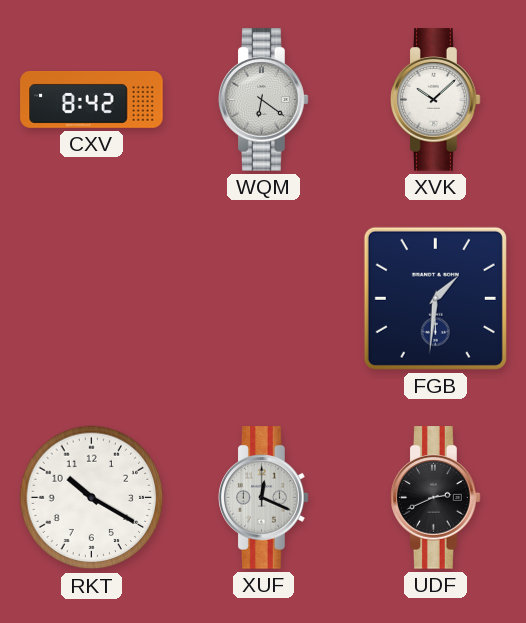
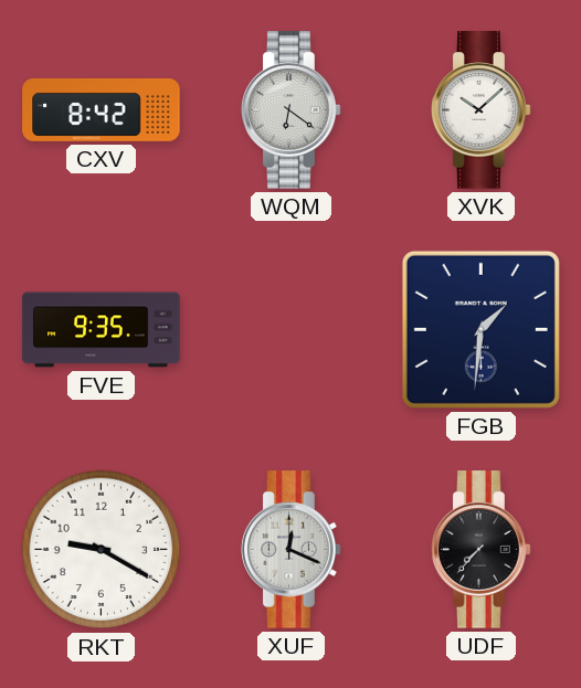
FVE: none -> 9:35
RKT: 10:20 -> 9:20
UDF: 2:41 -> 7:37
